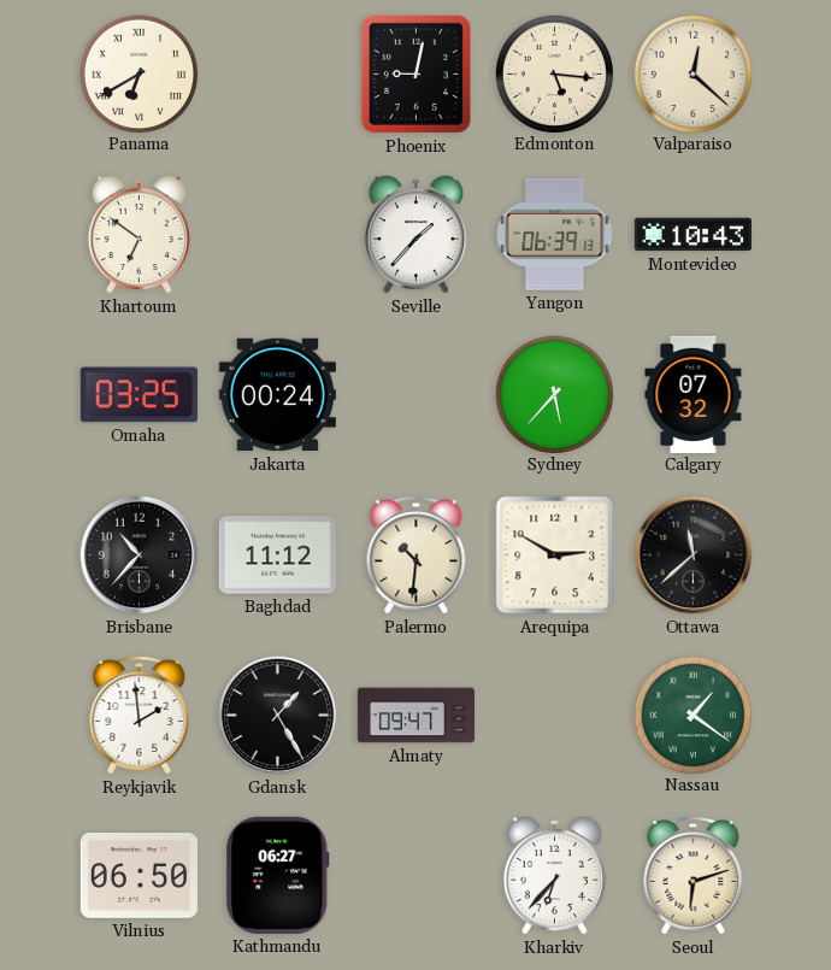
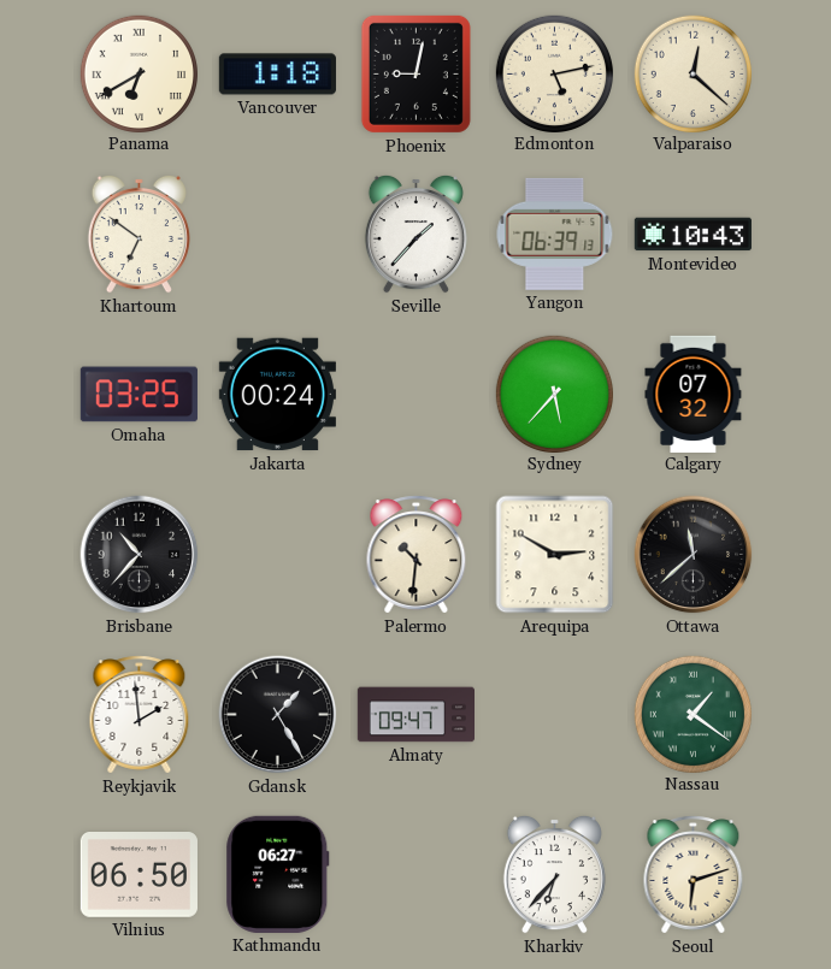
Vancouver: none -> 1:18
Edmonton: 5:16 -> 5:13
Baghdad: 11:12 -> none
